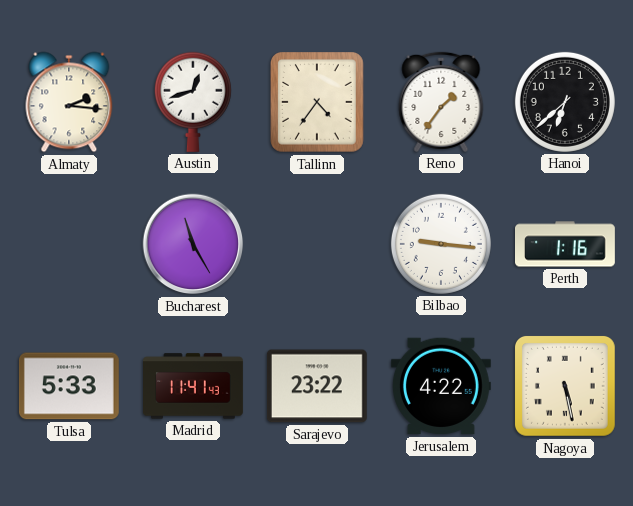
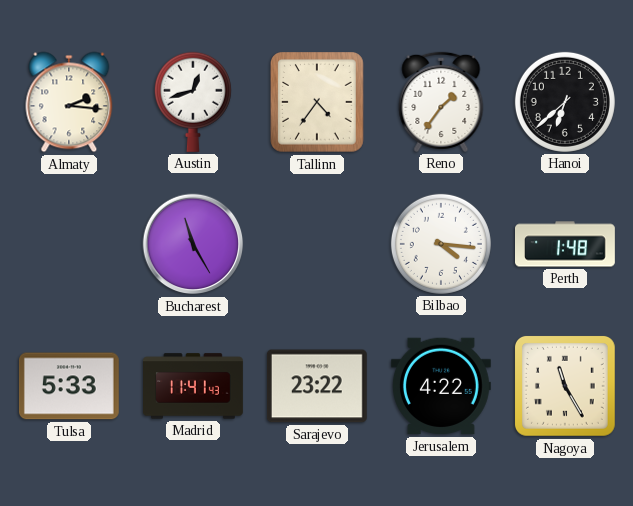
Bilbao: 9:16 -> 4:16
Perth: 1:16 -> 1:48
Nagoya: 5:28 -> 11:25
